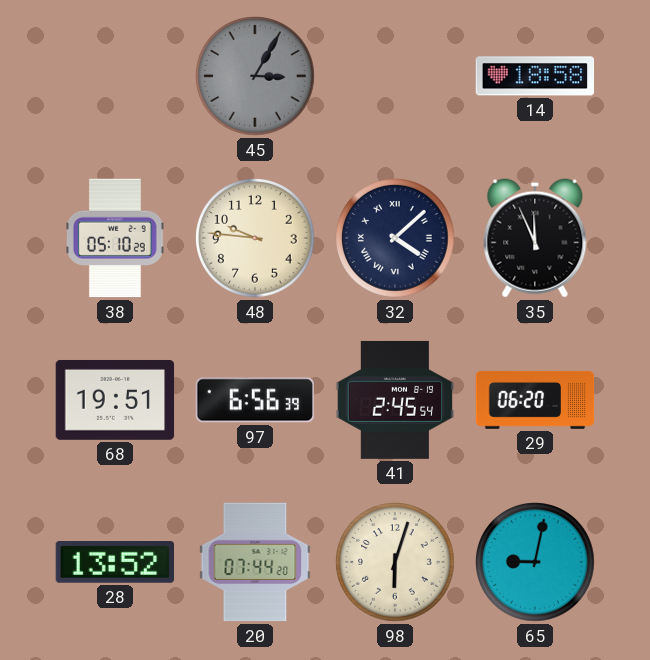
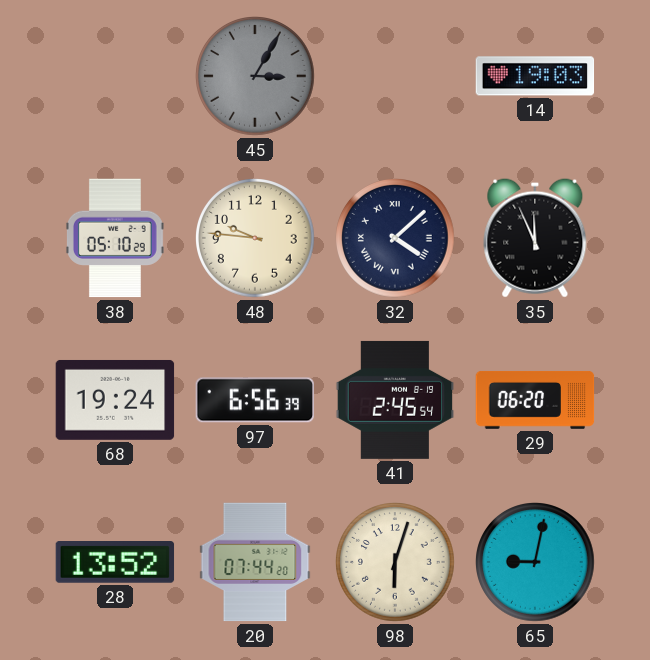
14: 18:58 -> 19:03
68: 19:51 -> 19:24
